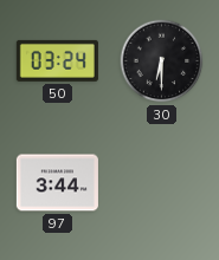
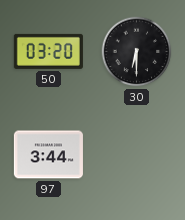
50: 03:24 -> 03:20
